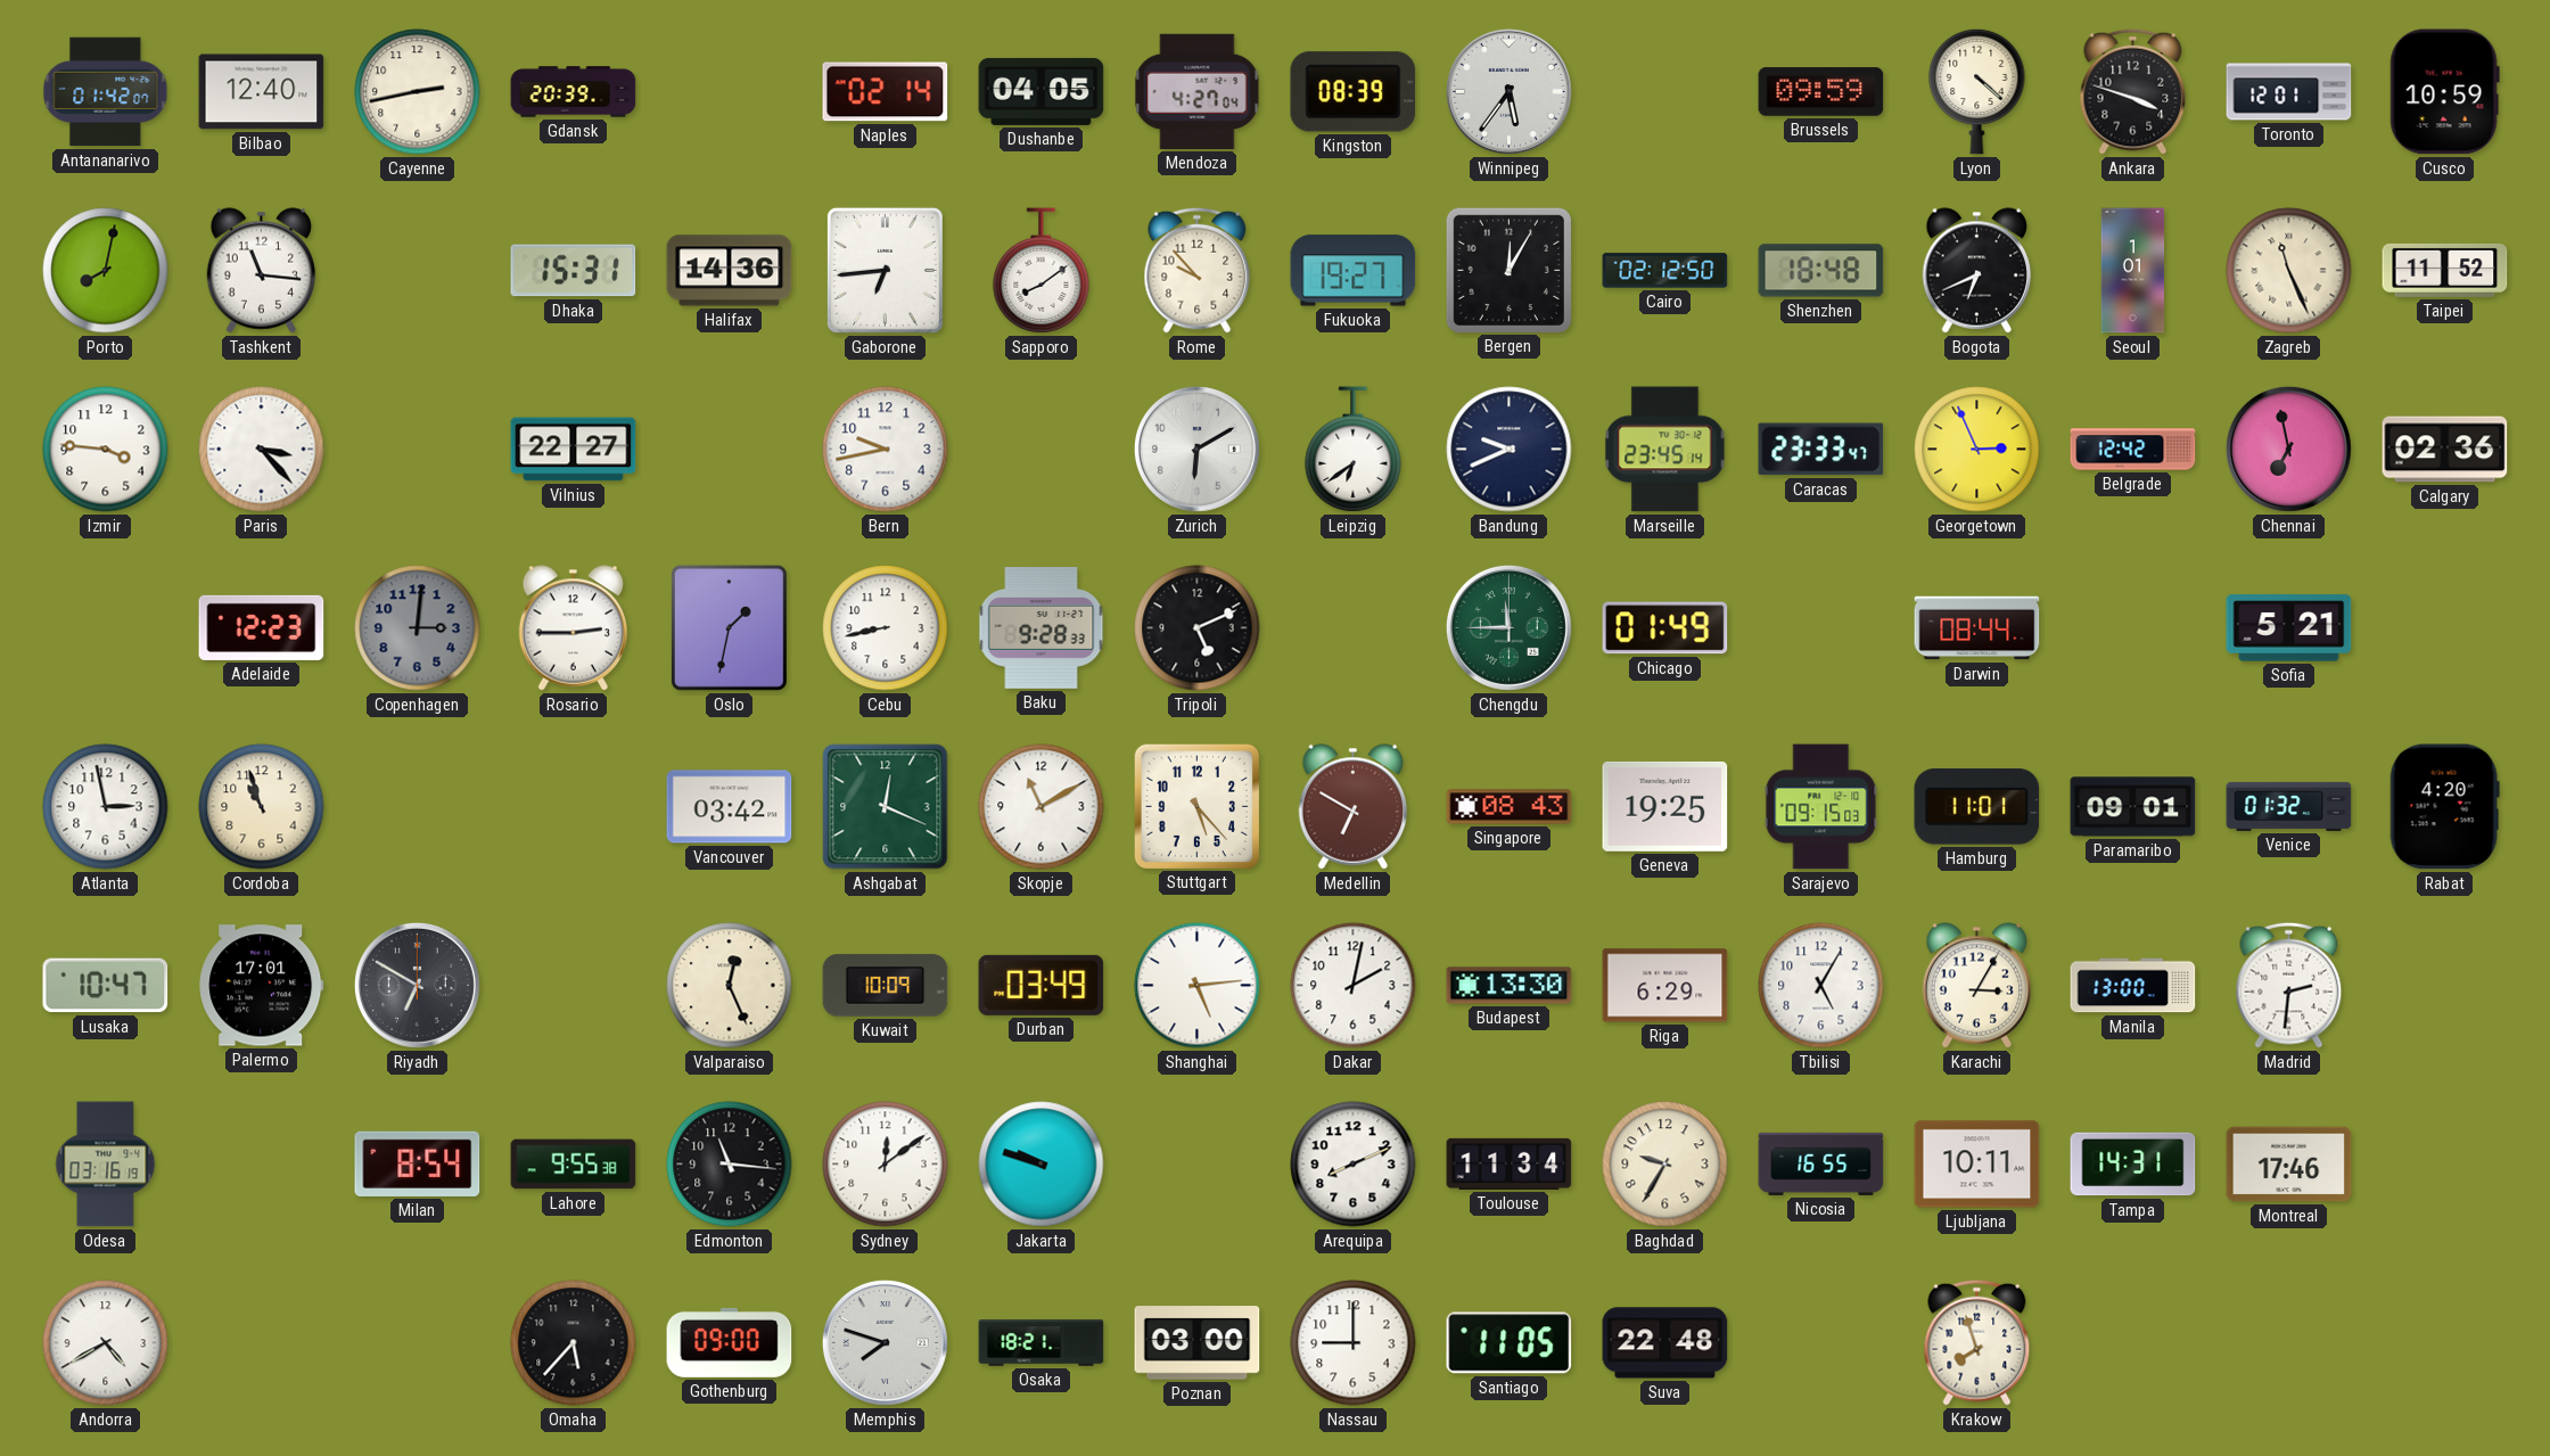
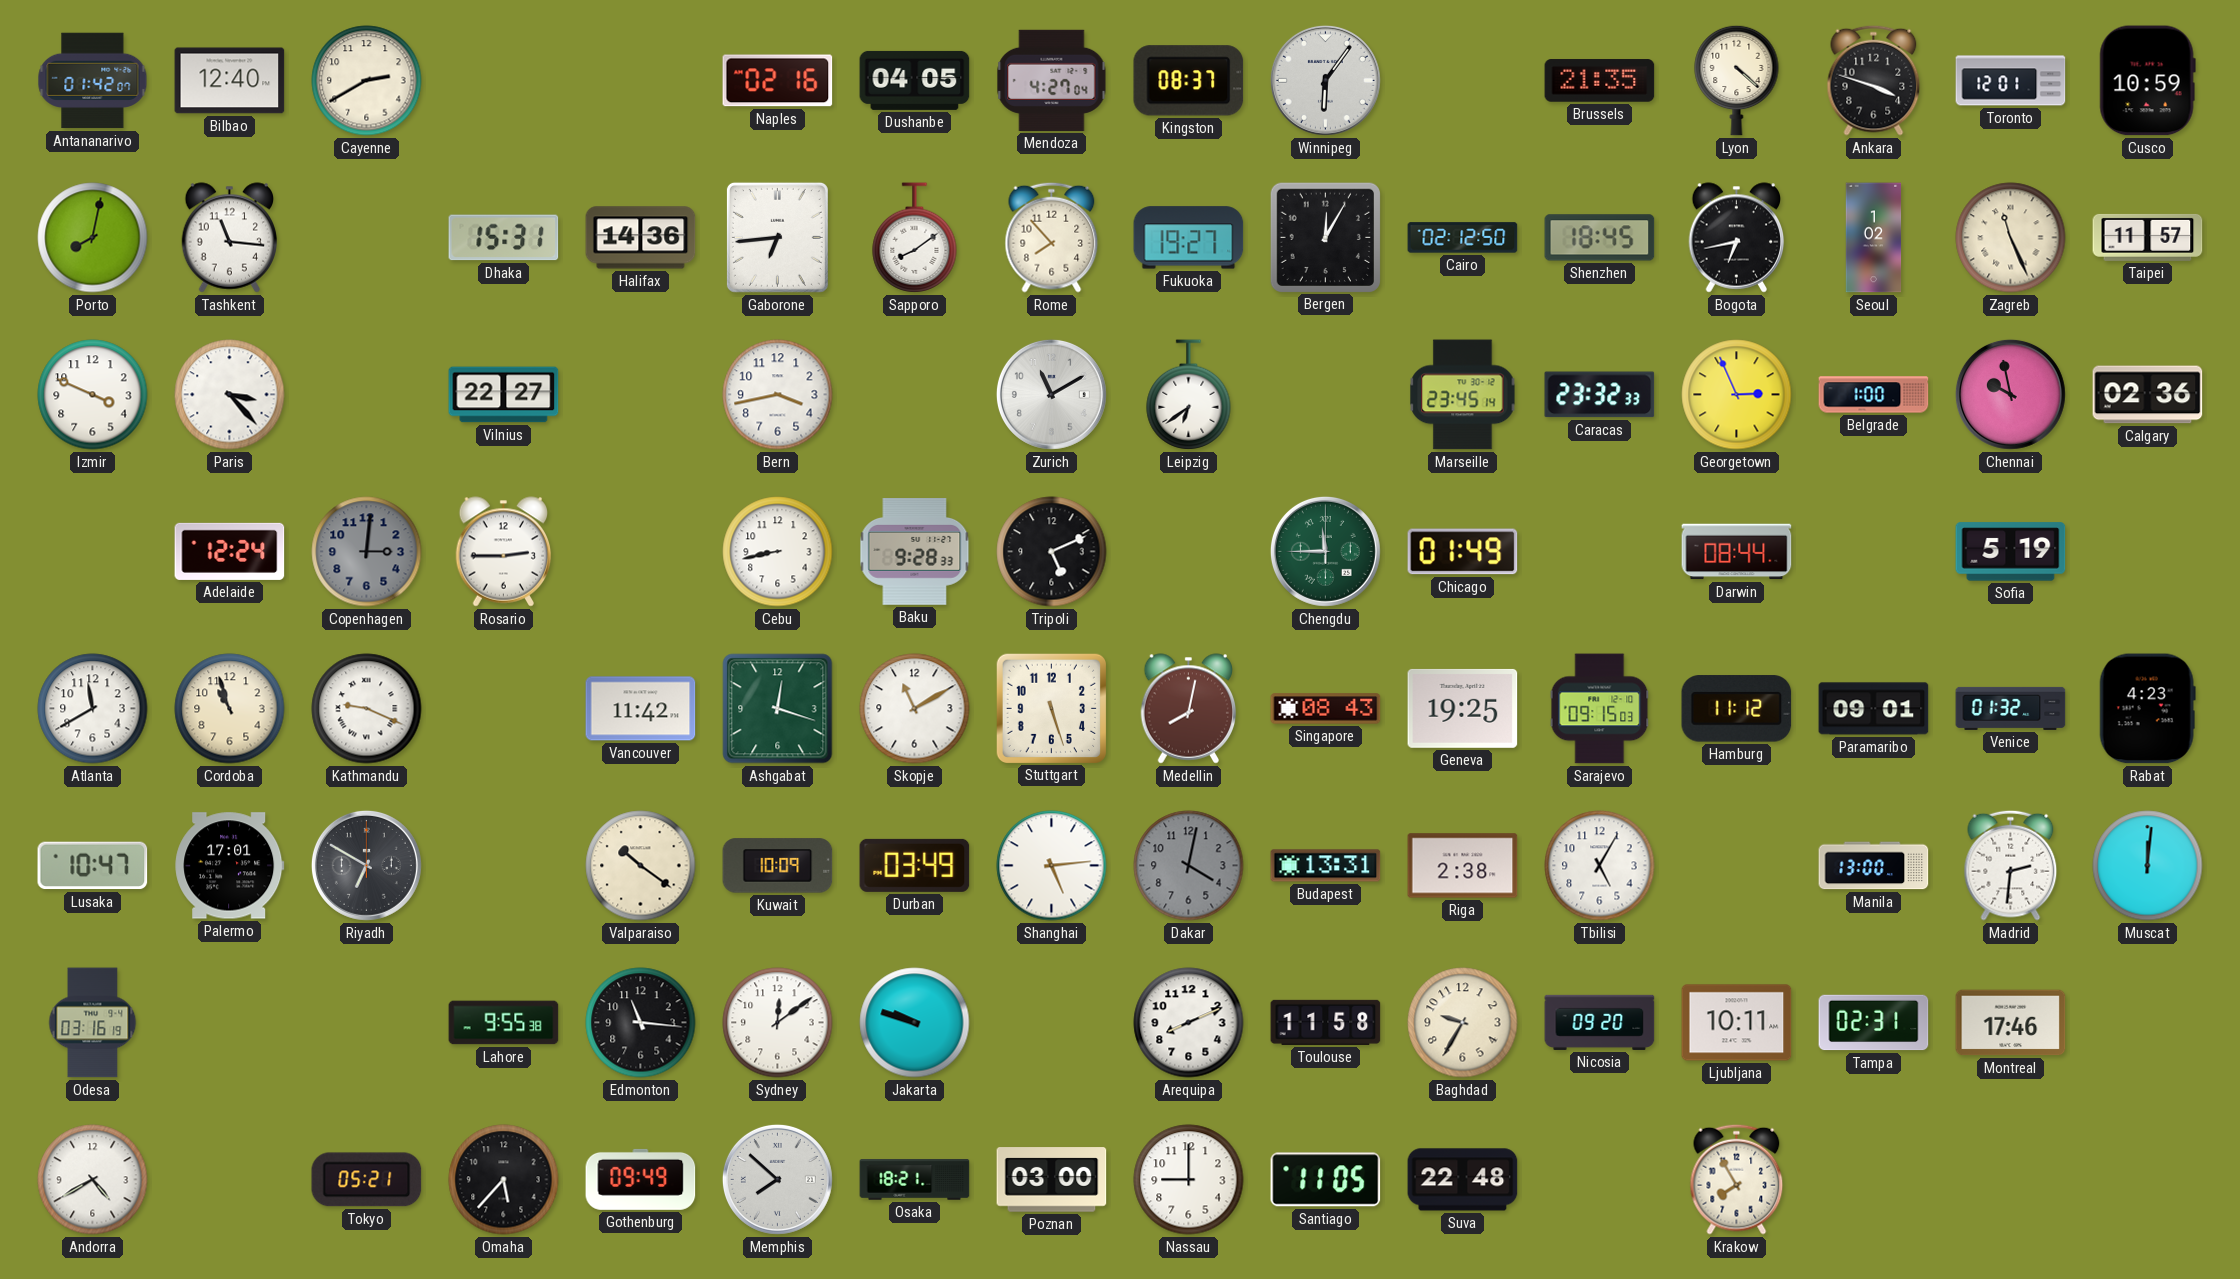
Cayenne: 2:43 -> 2:40
Gdansk: 20:39 -> none
Naples: 02:14 -> 02:16
Kingston: 08:39 -> 08:37
Winnipeg: 5:36 -> 6:06
Brussels: 09:59 -> 21:35
Rome: 9:53 -> 7:53
Shenzhen: 18:48 -> 18:45
Bogota: 6:41 -> 6:43
Seoul: 1:01 -> 1:02
Taipei: 11:52 -> 11:57
Izmir: 3:46 -> 3:49
Bern: 9:43 -> 3:43
Zurich: 6:10 -> 11:10
Bandung: 9:41 -> none
Caracas: 23:33 -> 23:32
Belgrade: 12:42 -> 1:00
Chennai: 6:58 -> 9:58
Adelaide: 12:23 -> 12:24
Oslo: 1:32 -> none
Sofia: 5:21 -> 5:19
Atlanta: 2:58 -> 11:40
Kathmandu: none -> 9:19
Vancouver: 03:42 -> 11:42
Ashgabat: 12:19 -> 12:18
Stuttgart: 5:23 -> 5:27
Medellin: 6:50 -> 8:02
Hamburg: 11:01 -> 11:12
Rabat: 4:20 -> 4:23
Valparaiso: 12:26 -> 10:21
Dakar: 2:02 -> 4:02
Dakar dial: white -> grey
Budapest: 13:30 -> 13:31
Riga: 6:29 -> 2:38
Karachi: 3:05 -> none
Muscat: none -> 12:01
Milan: 8:54 -> none
Toulouse: 11:34 -> 11:58
Nicosia: 16:55 -> 09:20
Tampa: 14:31 -> 02:31
Tokyo: none -> 05:21
Gothenburg: 09:00 -> 09:49
Memphis: 7:48 -> 7:52
Krakow: 7:57 -> 7:55
